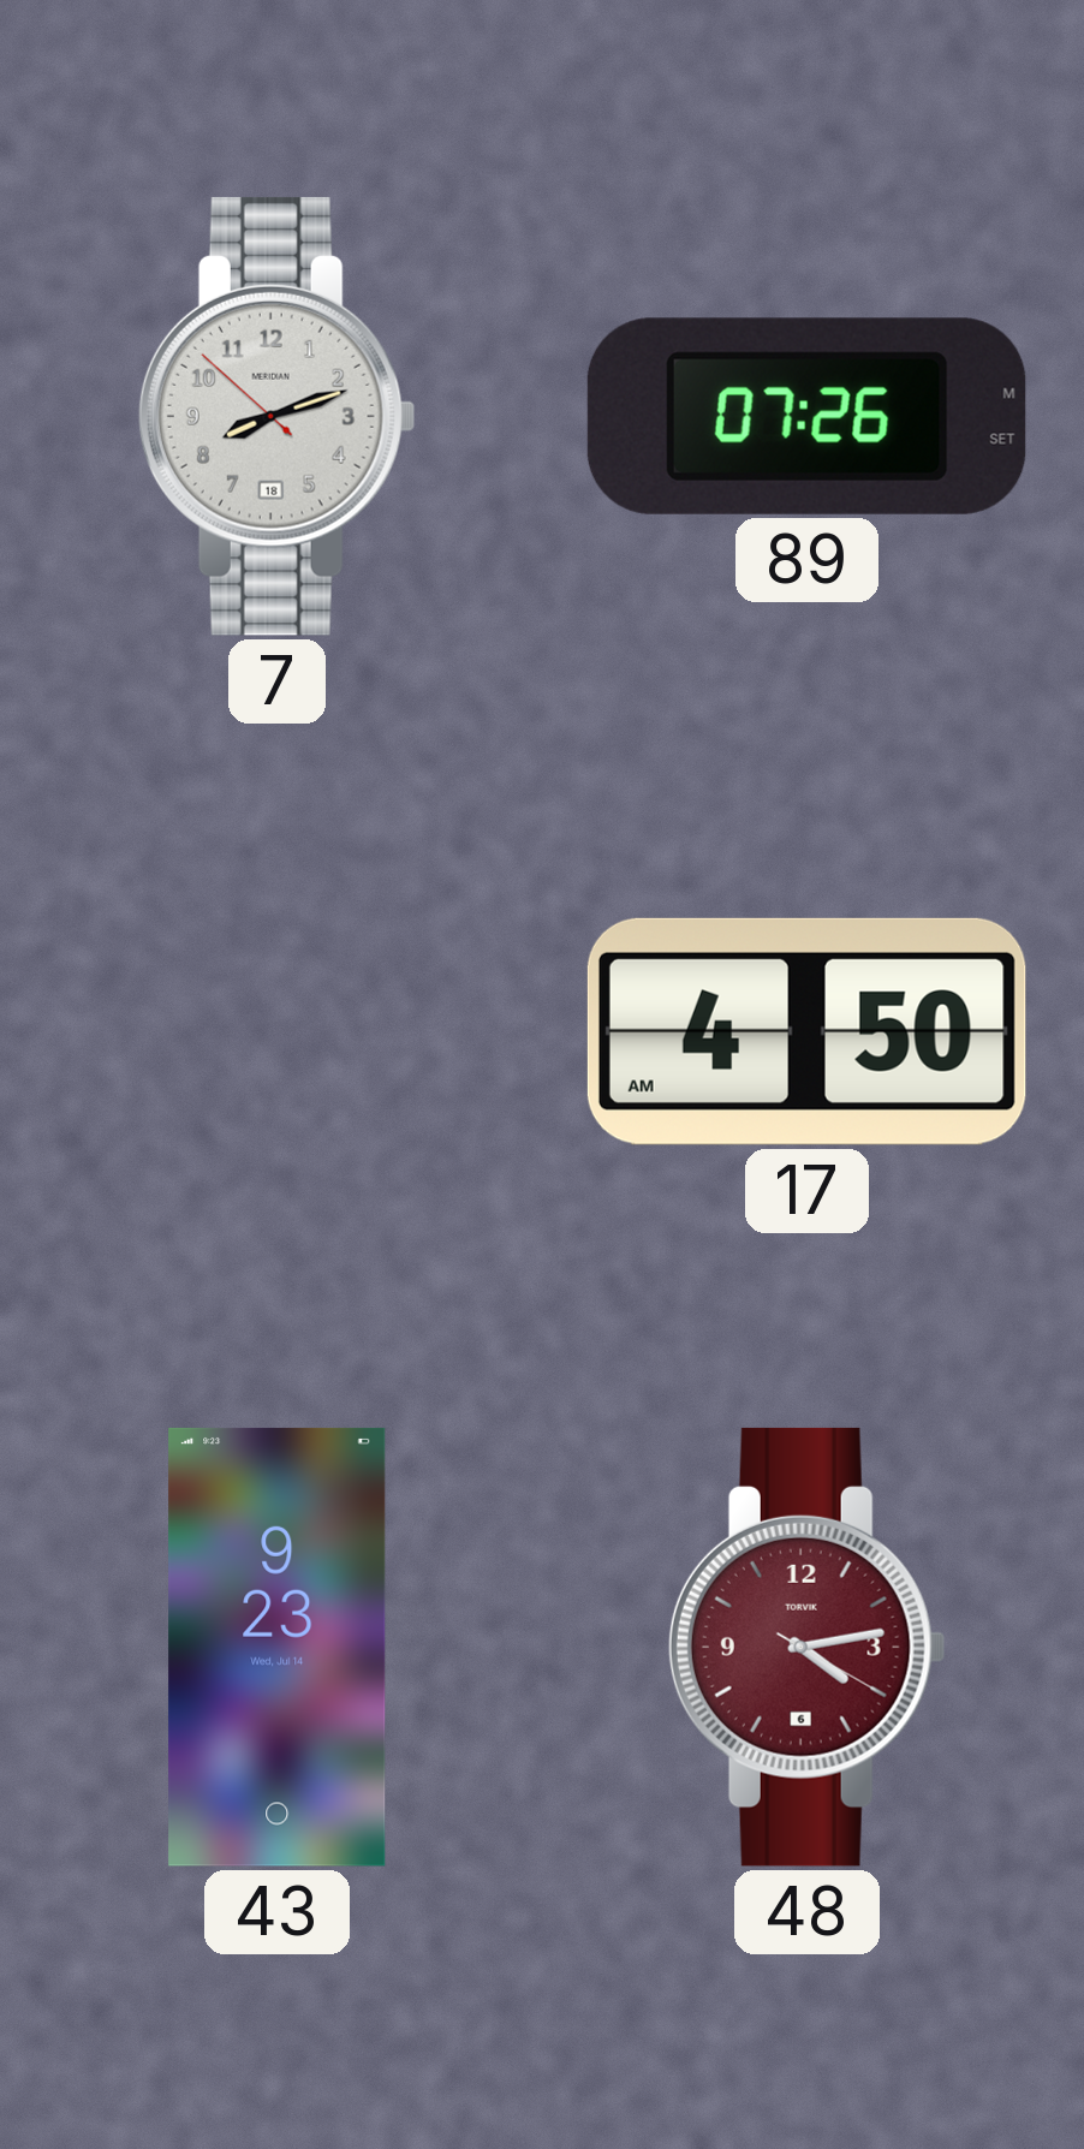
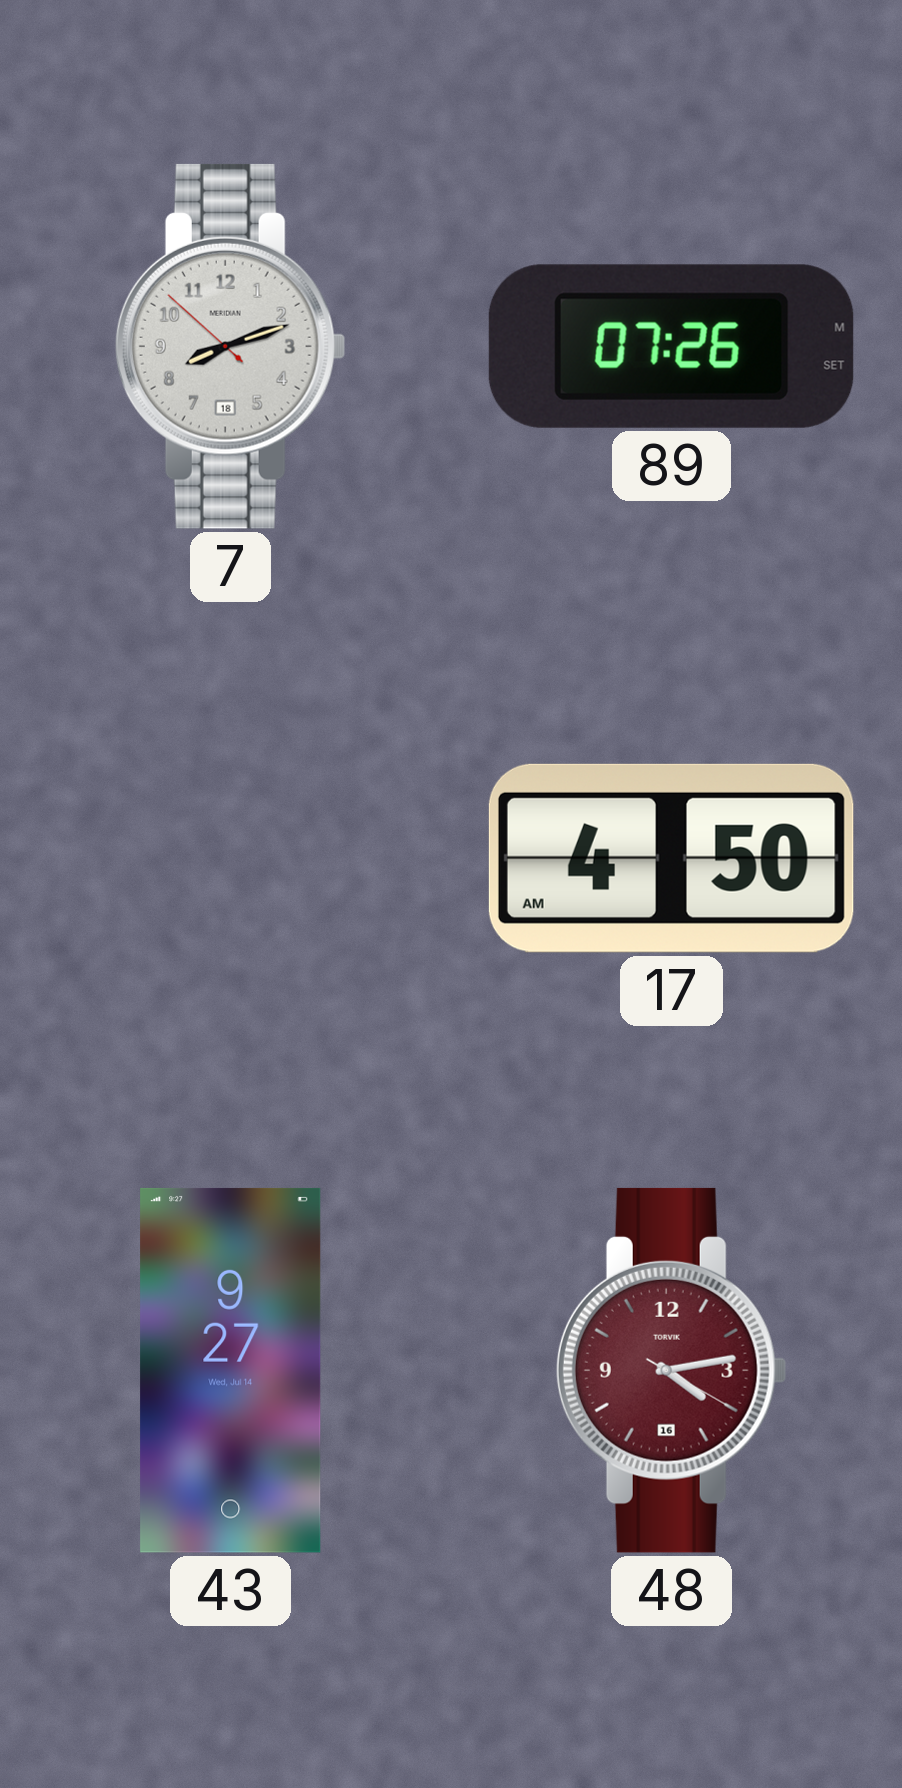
43: 9:23 -> 9:27
48 date: 6 -> 16
